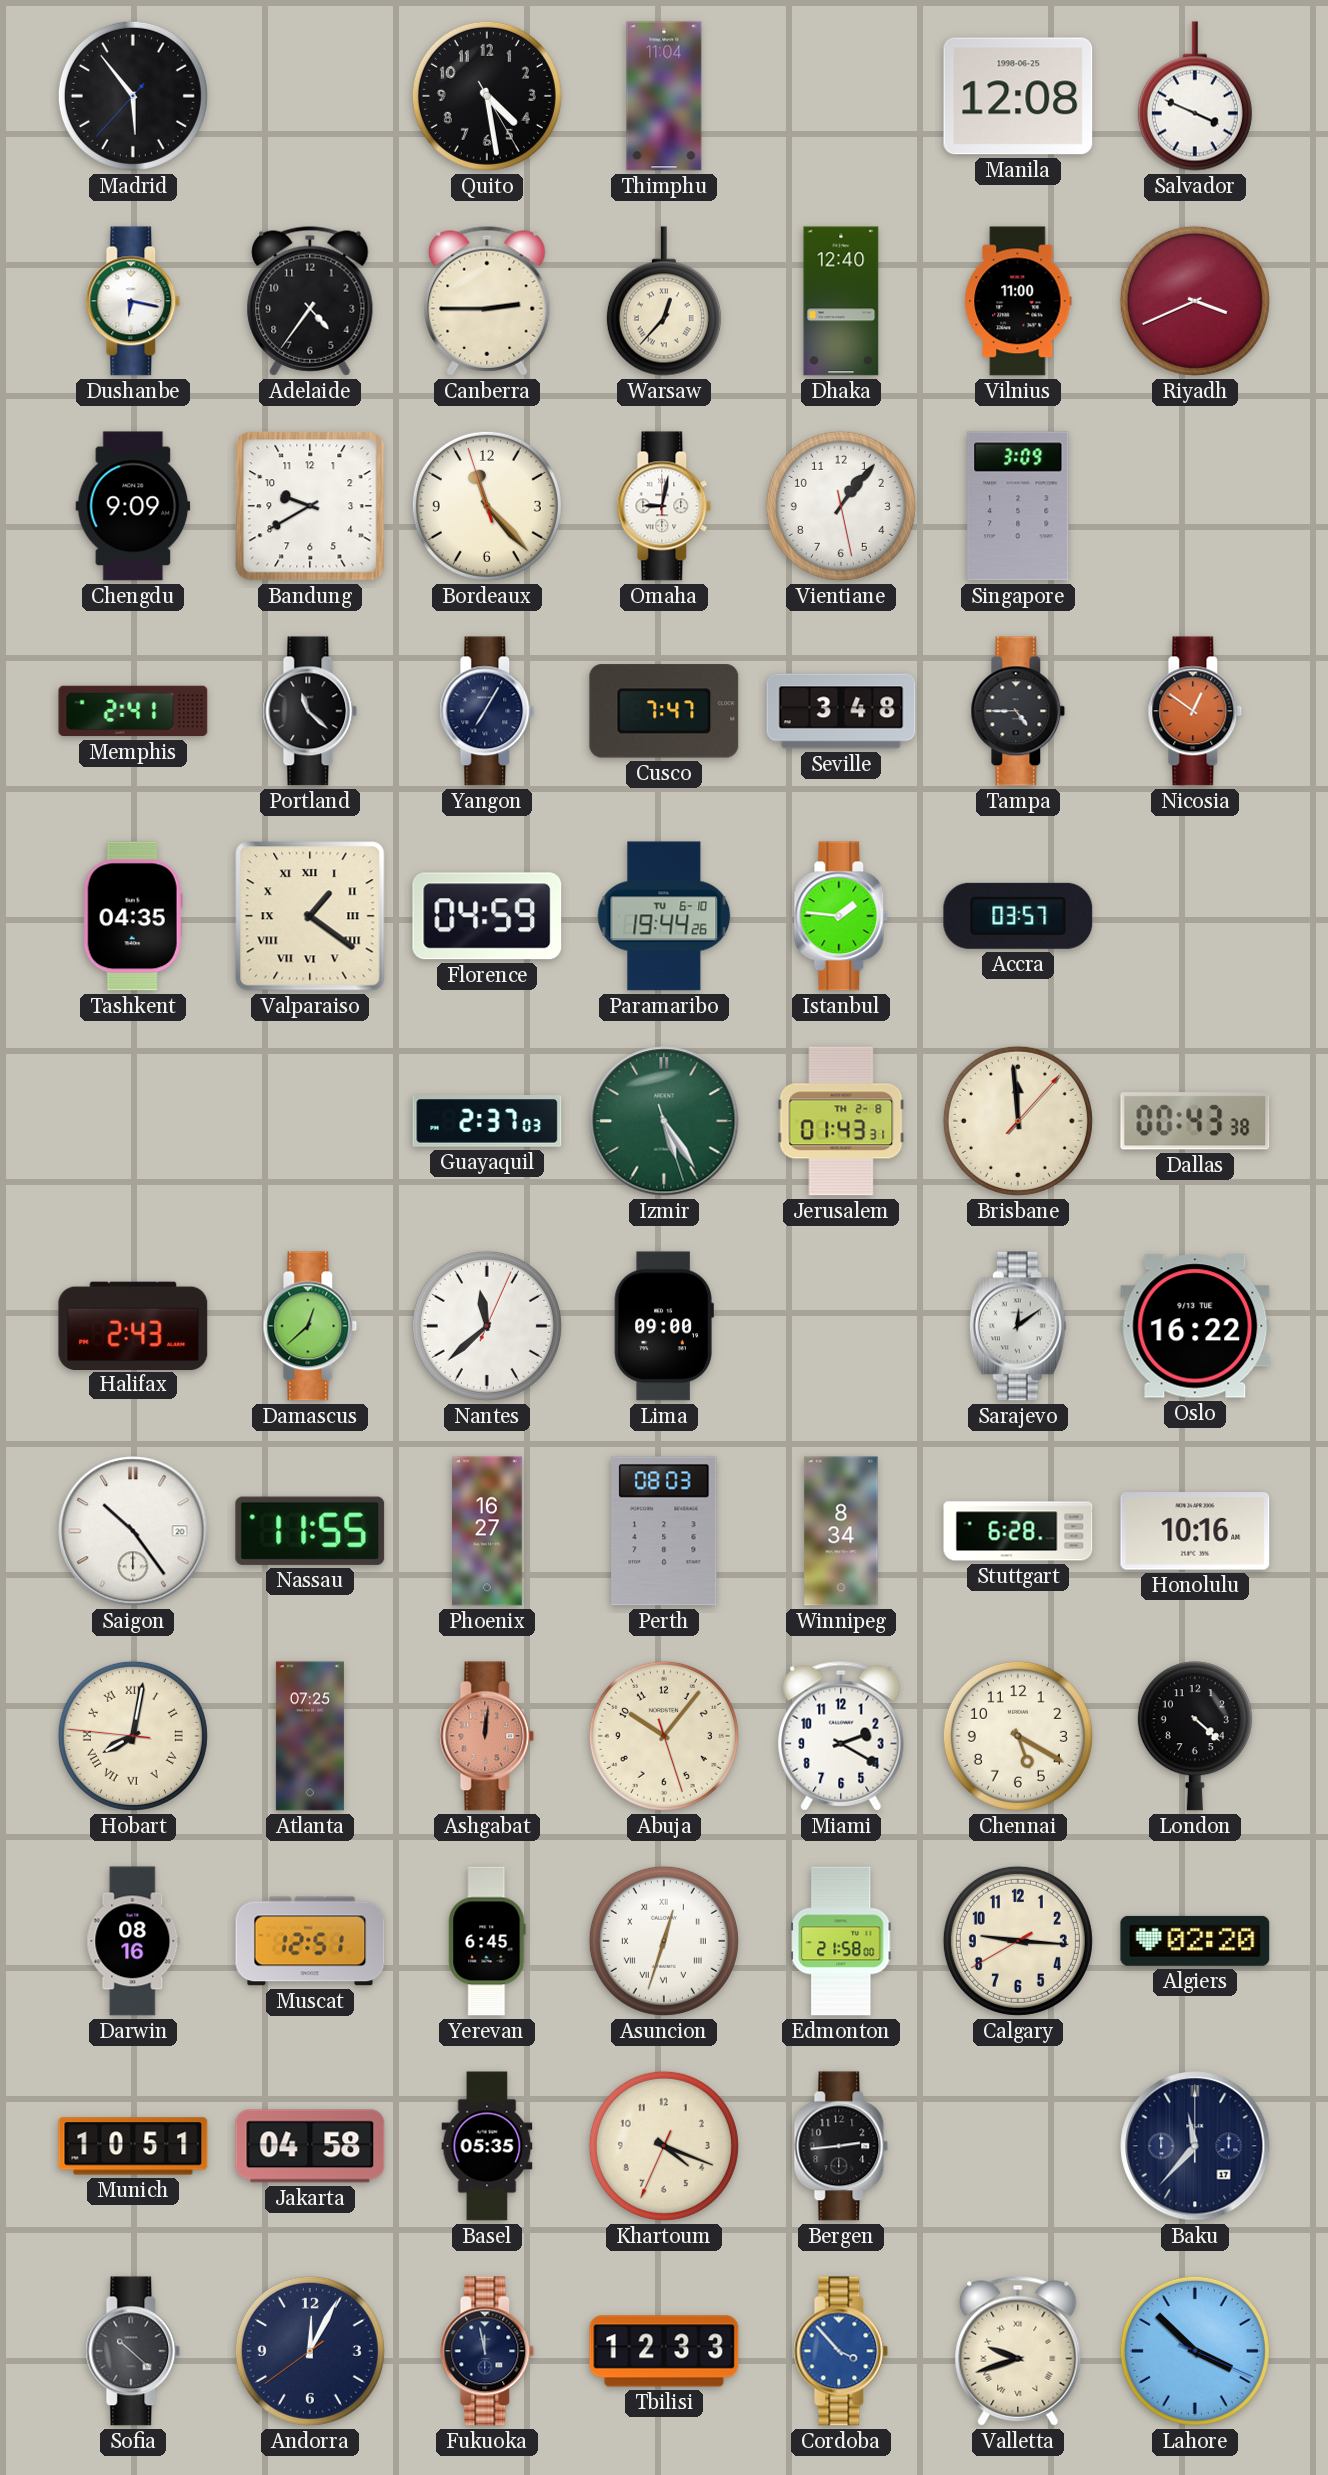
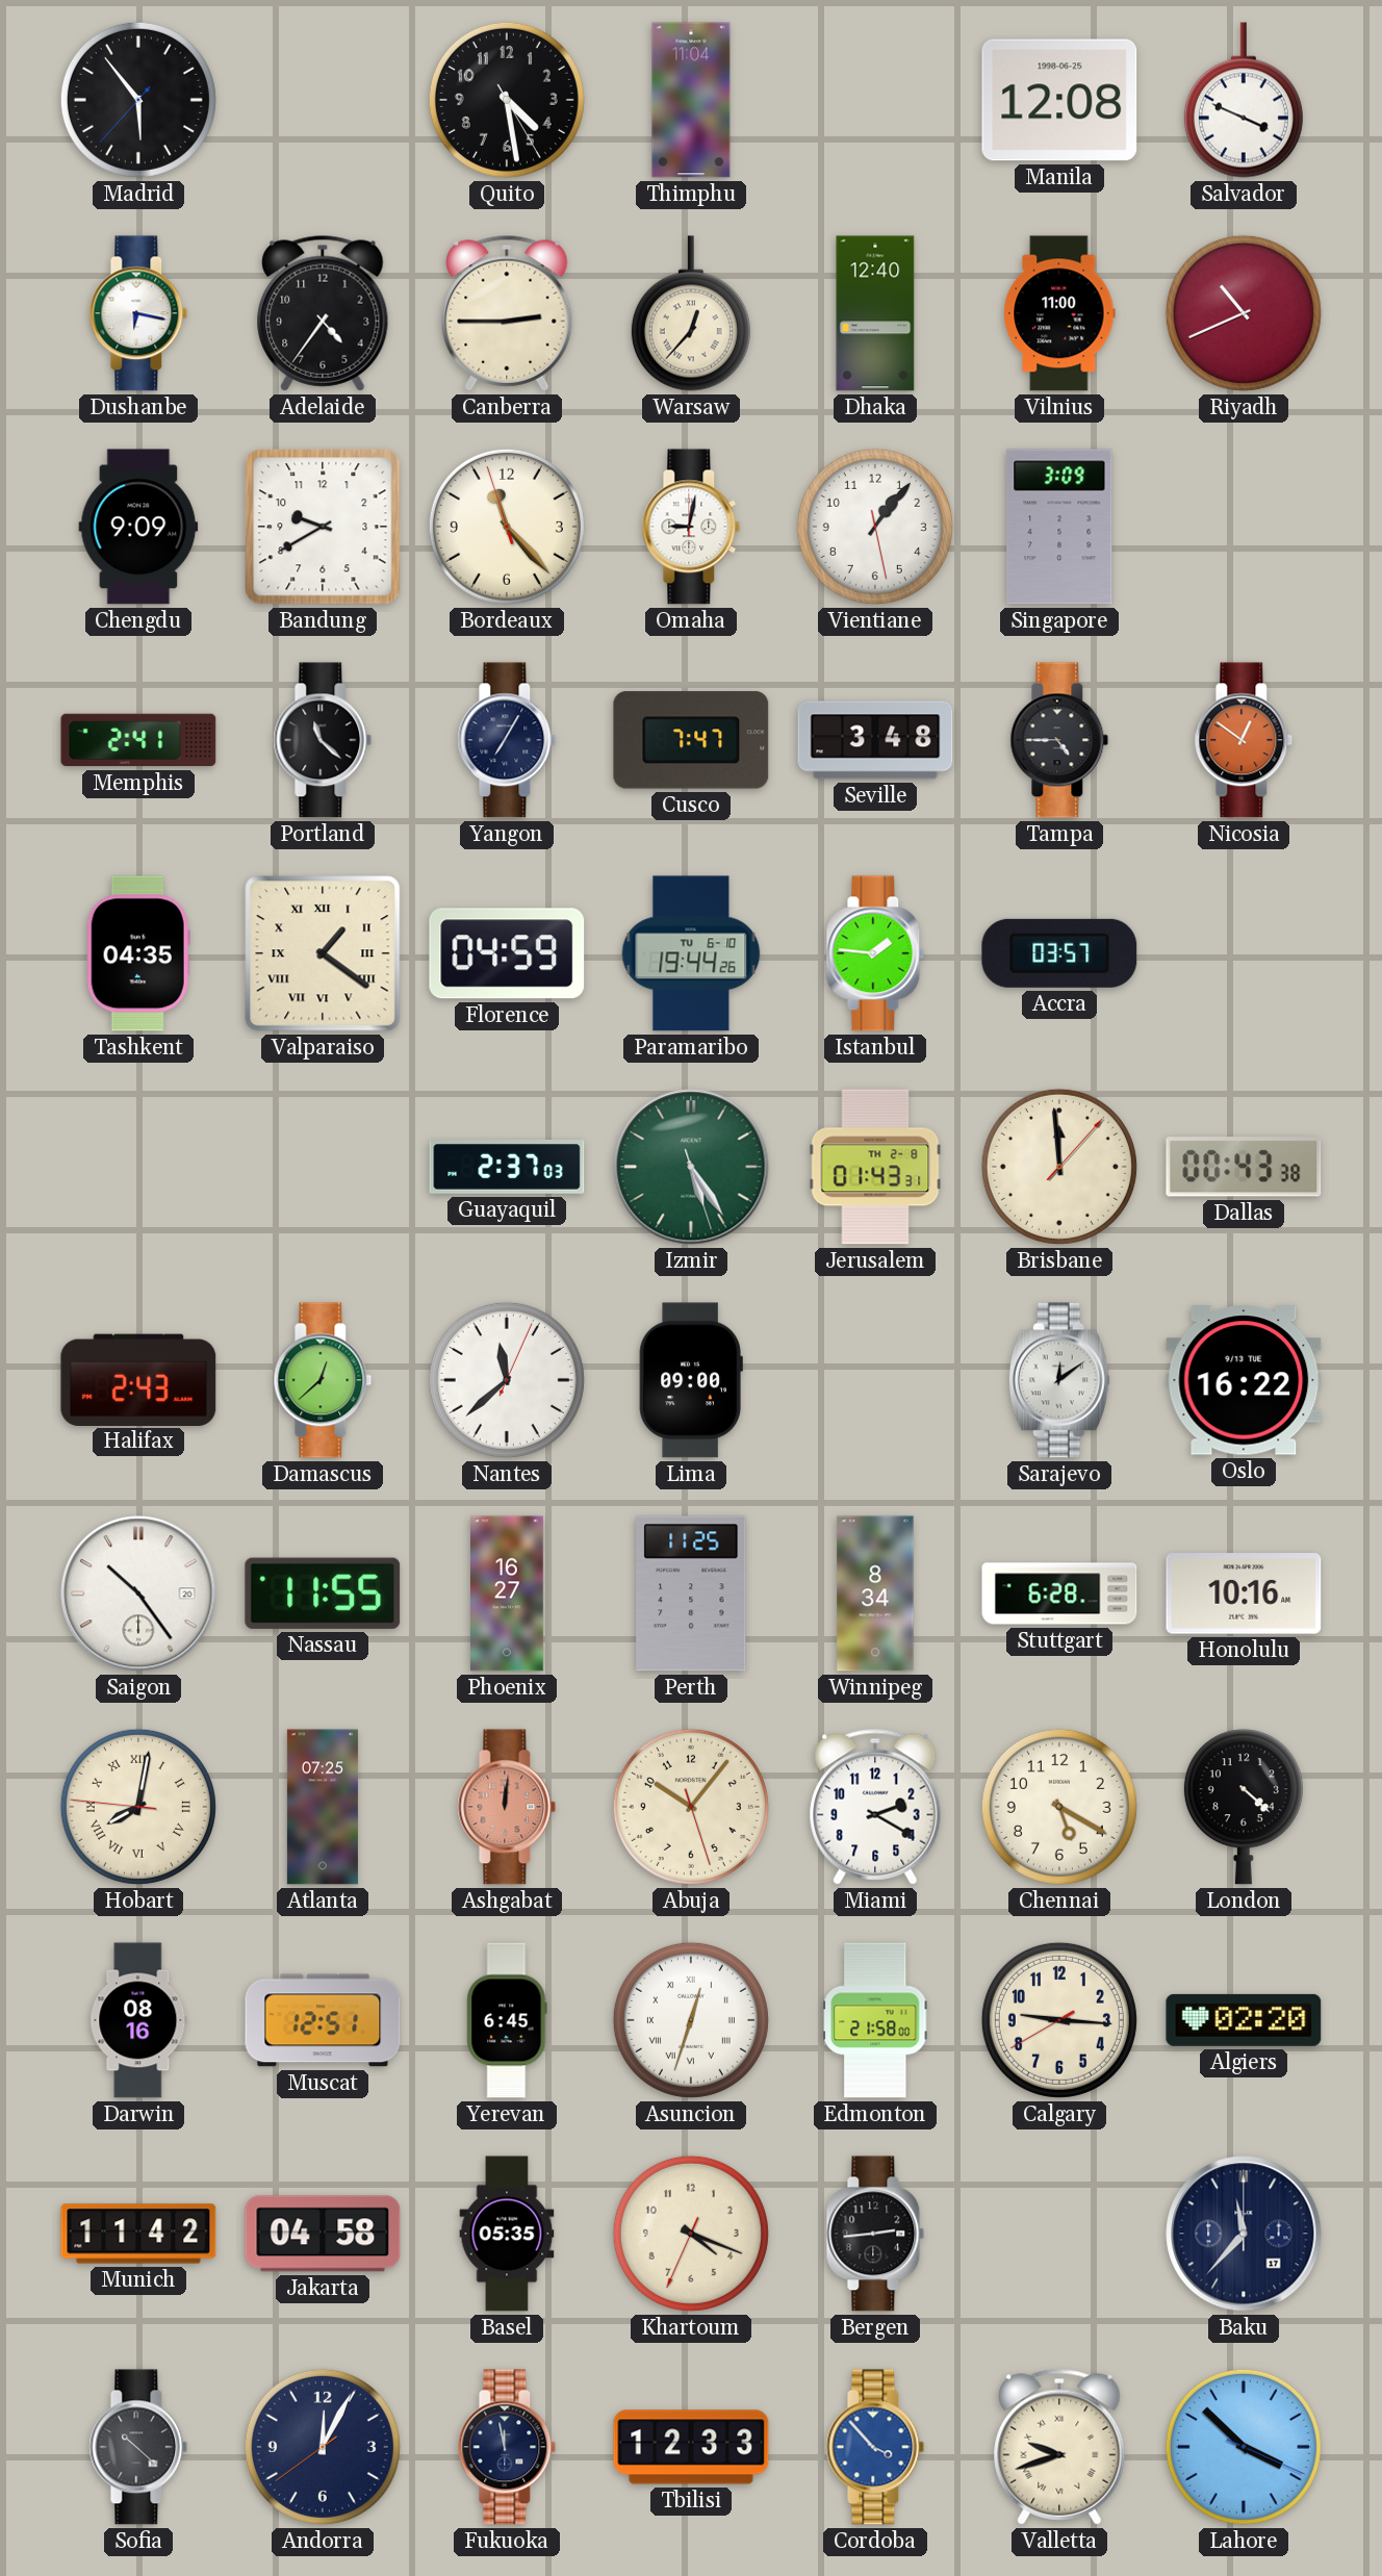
Riyadh: 3:41 -> 10:41
Perth: 08:03 -> 11:25
Munich: 10:51 -> 11:42
